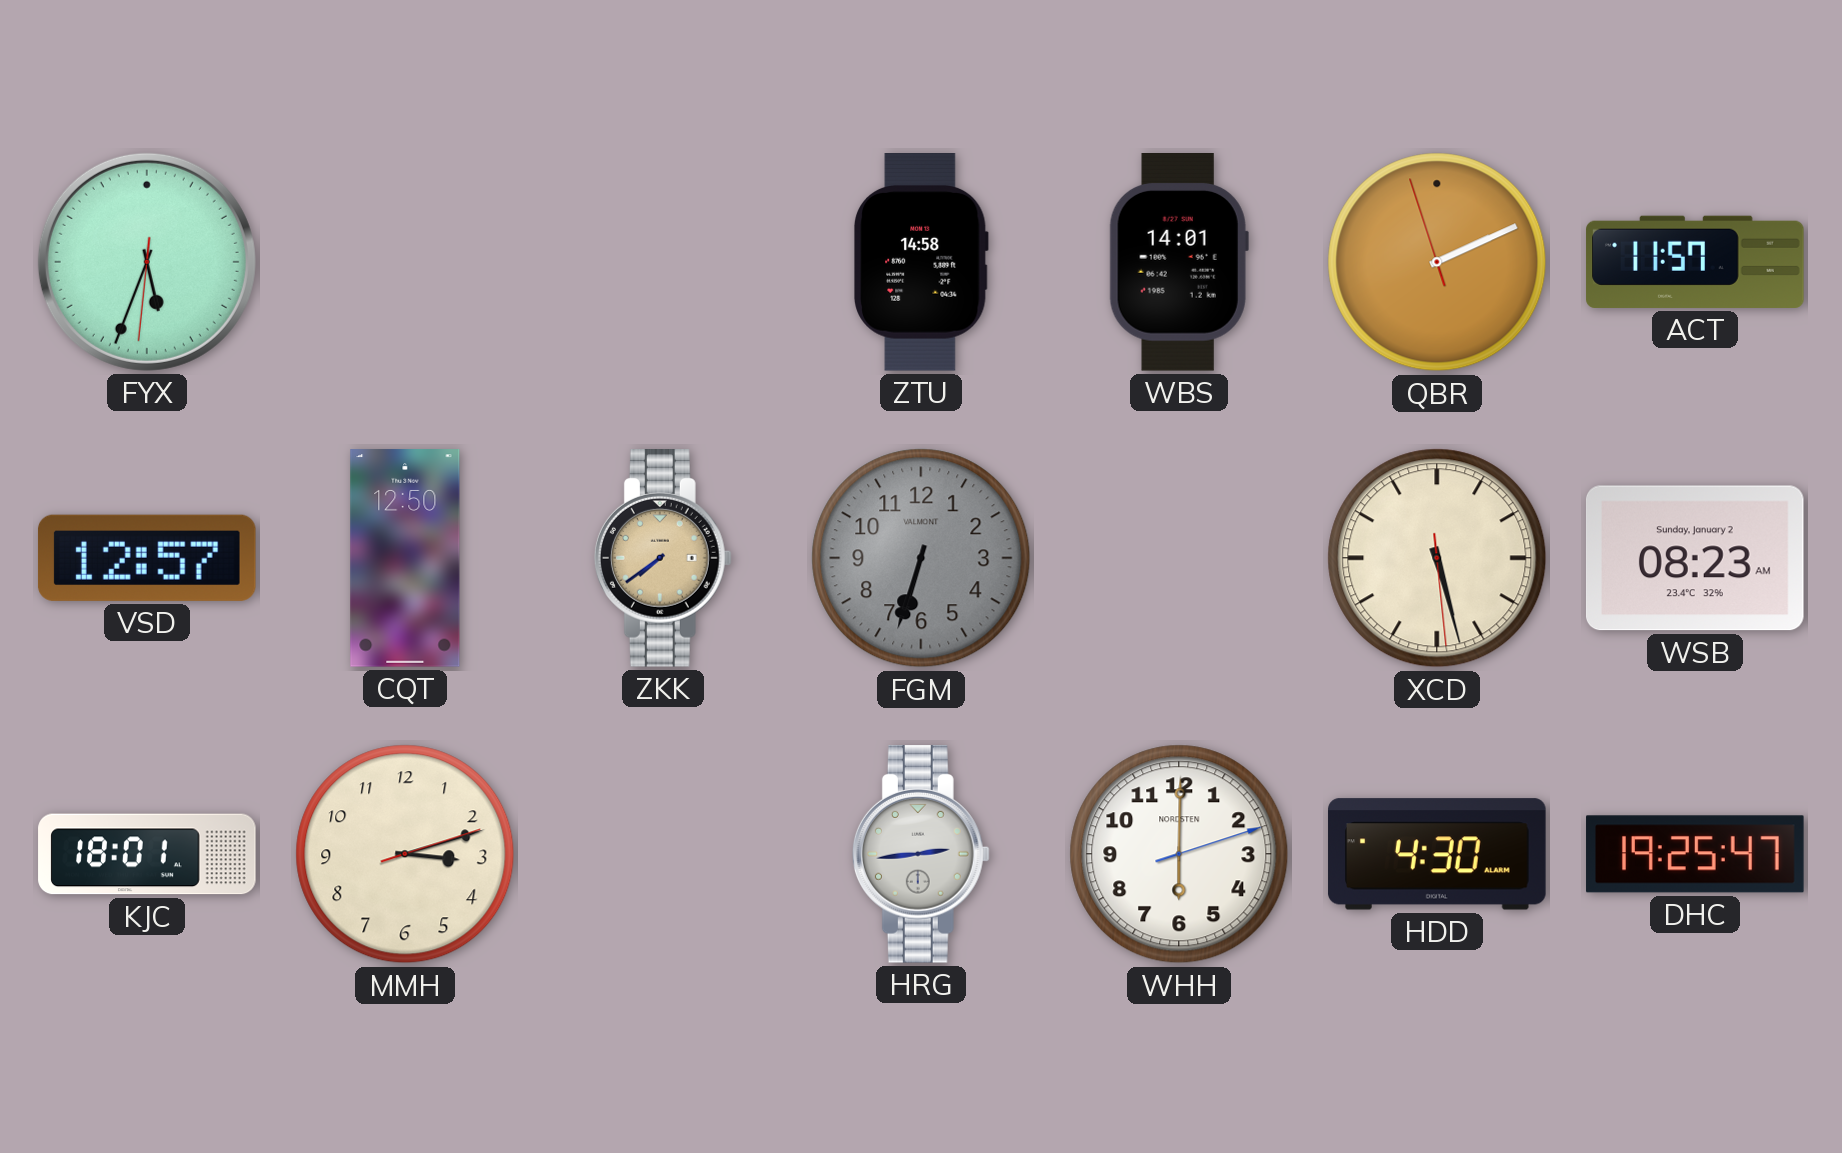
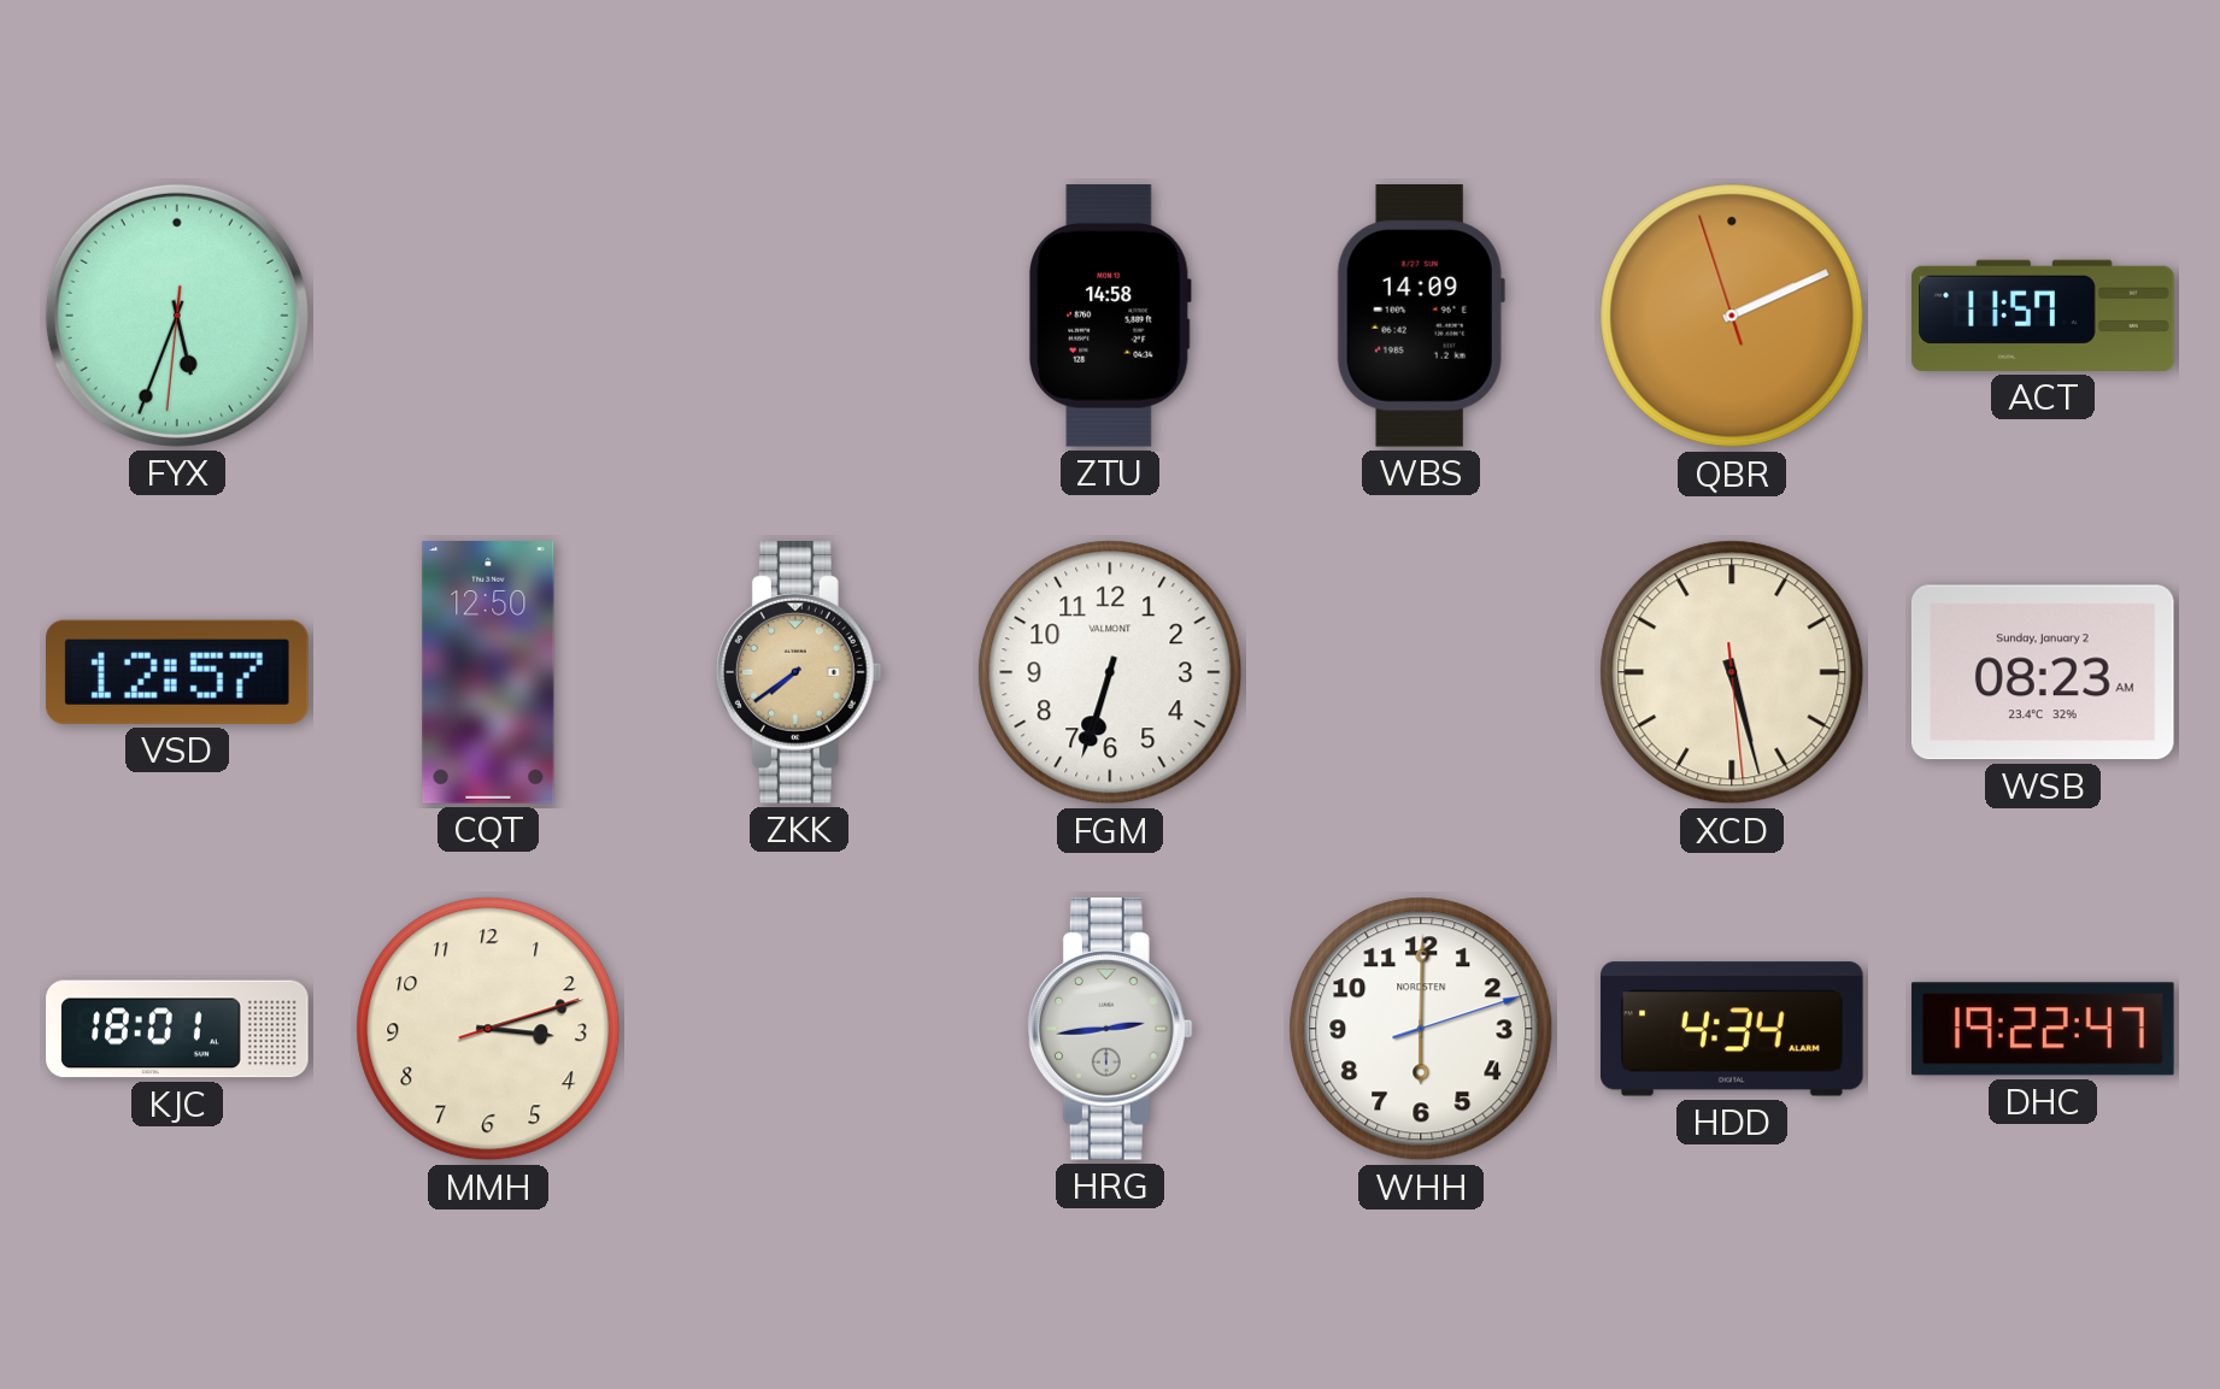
WBS: 14:01 -> 14:09
FGM dial: grey -> white
HDD: 4:30 -> 4:34
DHC: 19:25 -> 19:22
